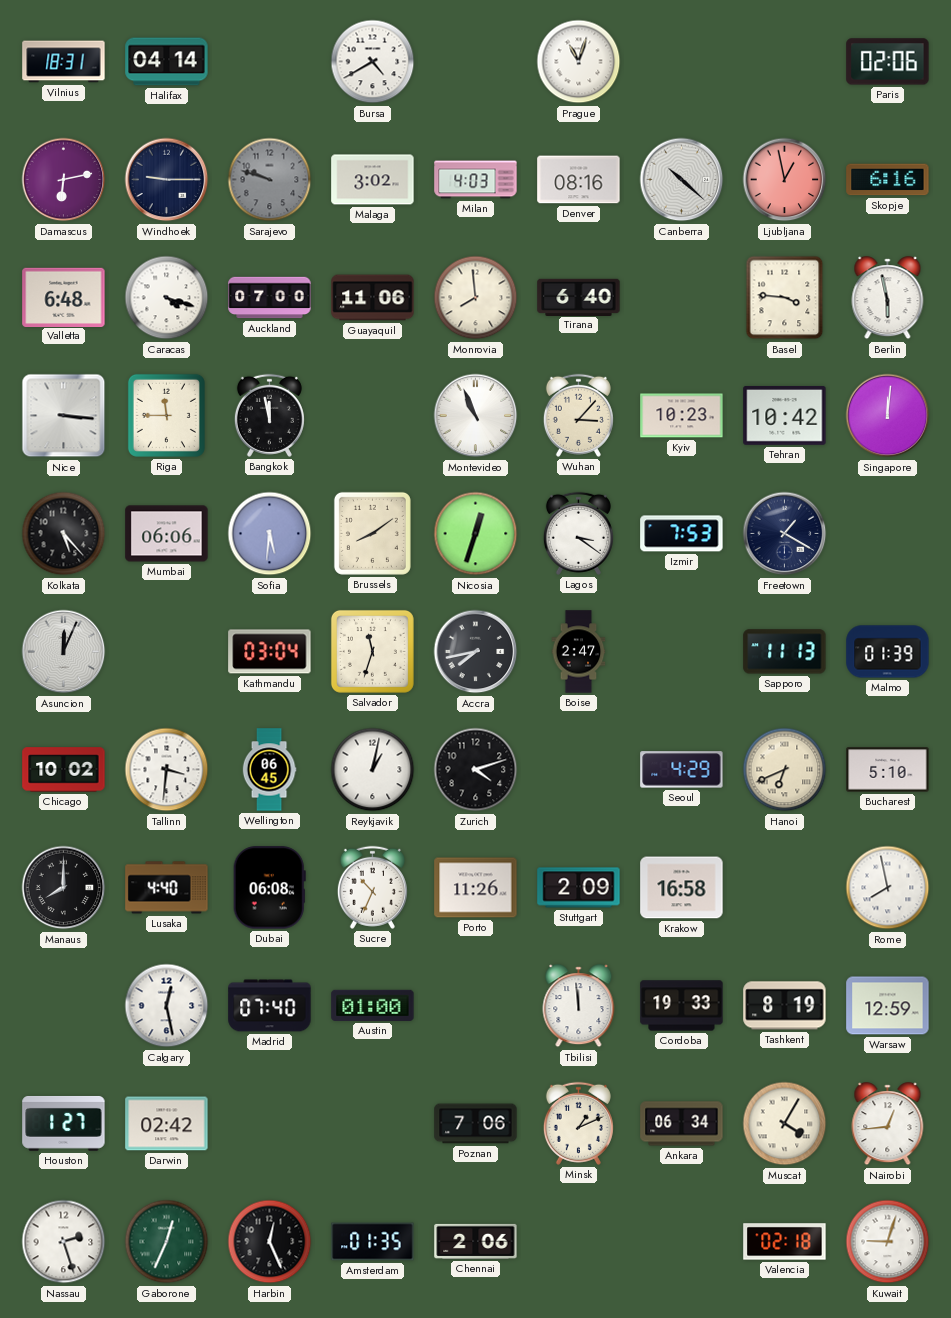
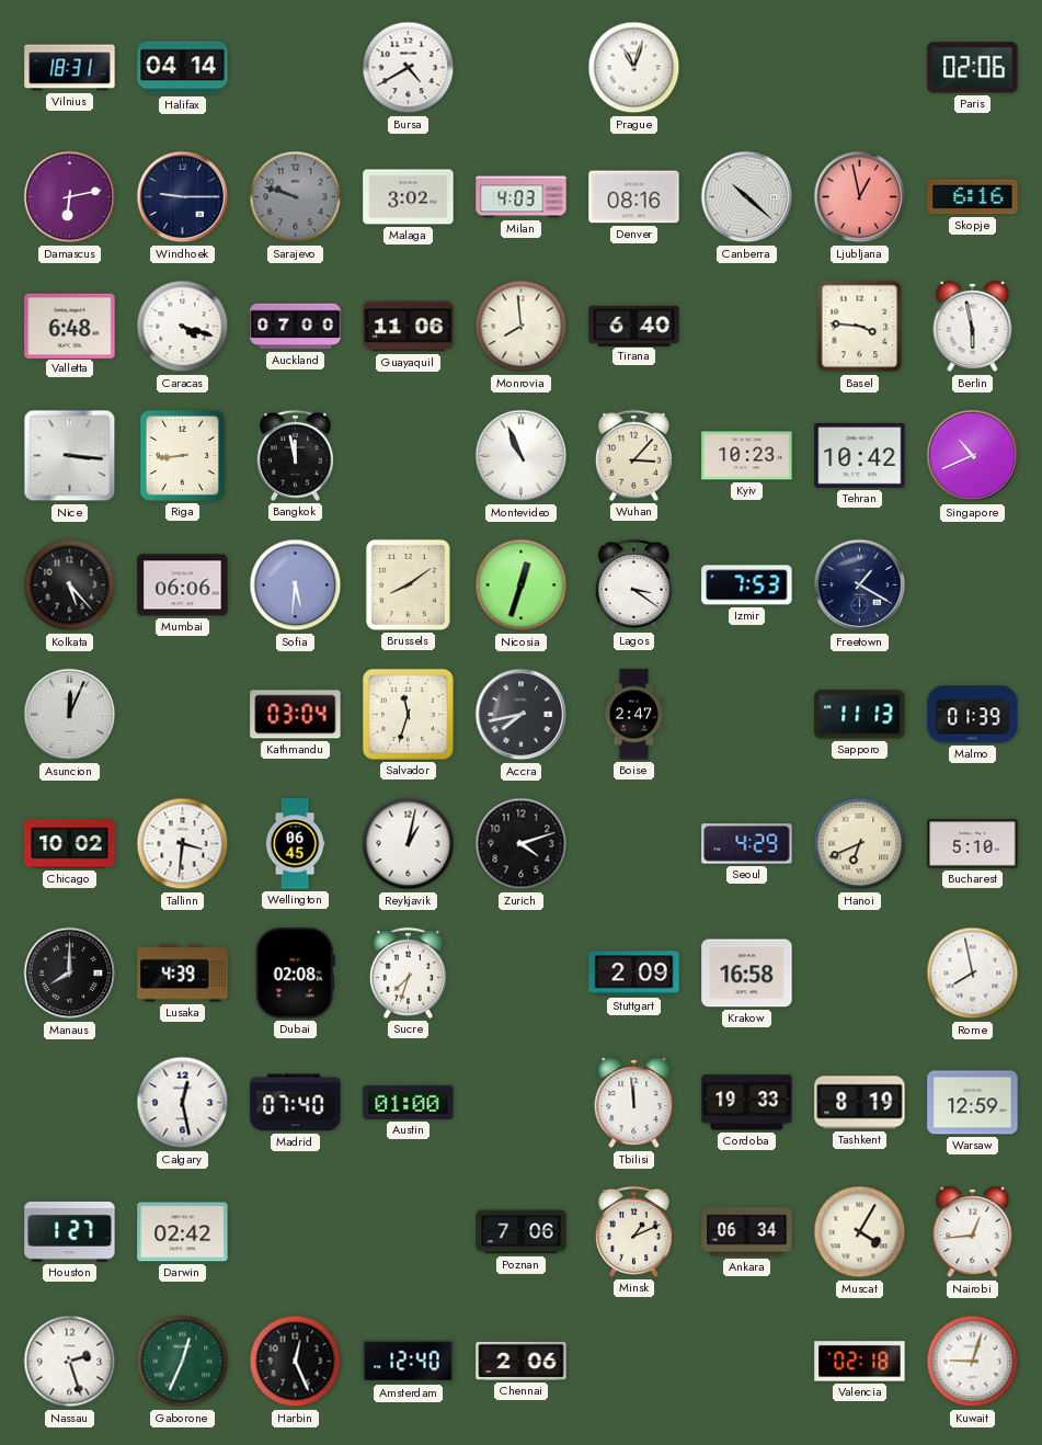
Riga: 11:45 -> 8:44
Singapore: 12:01 -> 10:41
Lusaka: 4:40 -> 4:39
Dubai: 06:08 -> 02:08
Sucre: 10:34 -> 7:33
Porto: 11:26 -> none
Amsterdam: 01:35 -> 12:40
